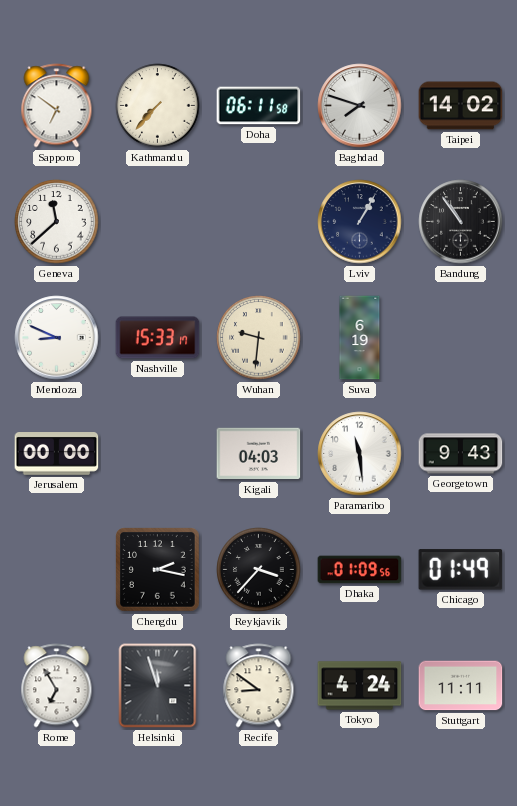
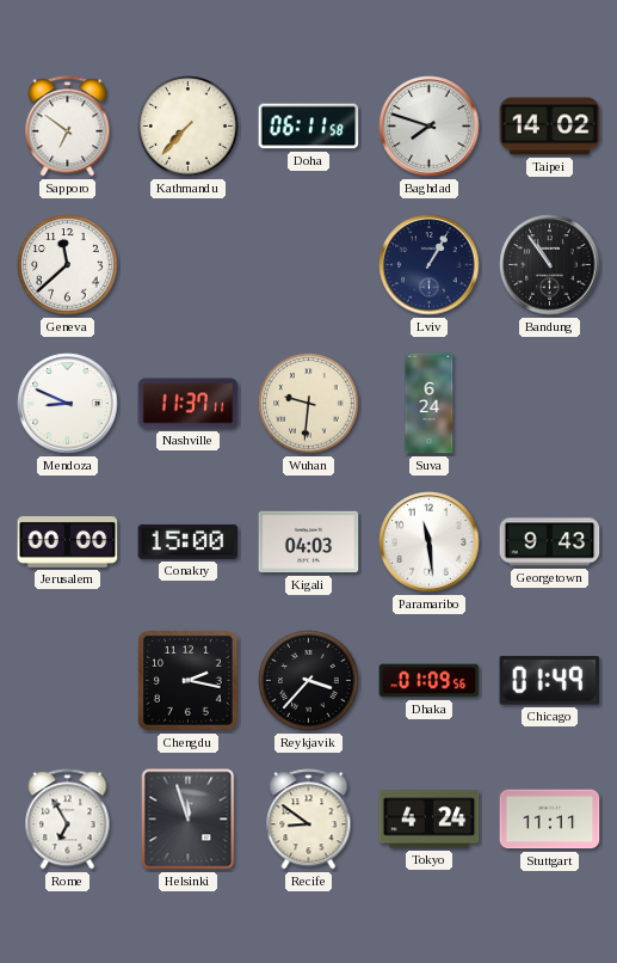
Nashville: 15:33 -> 11:37
Suva: 6:19 -> 6:24
Conakry: none -> 15:00
